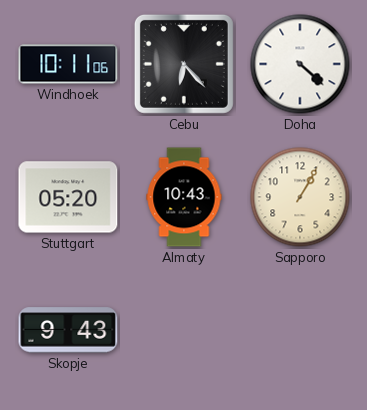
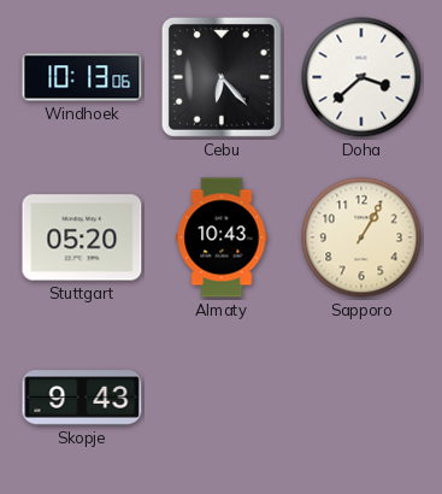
Windhoek: 10:11 -> 10:13
Doha: 4:22 -> 3:38
